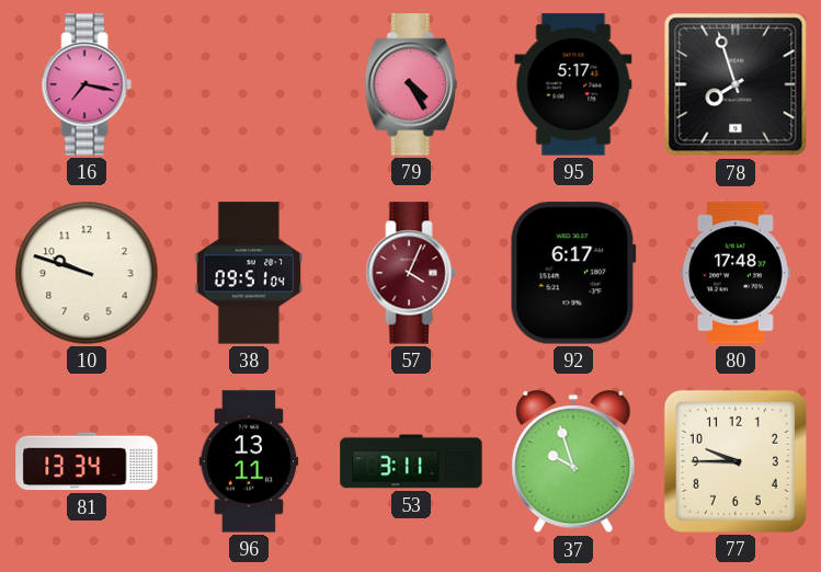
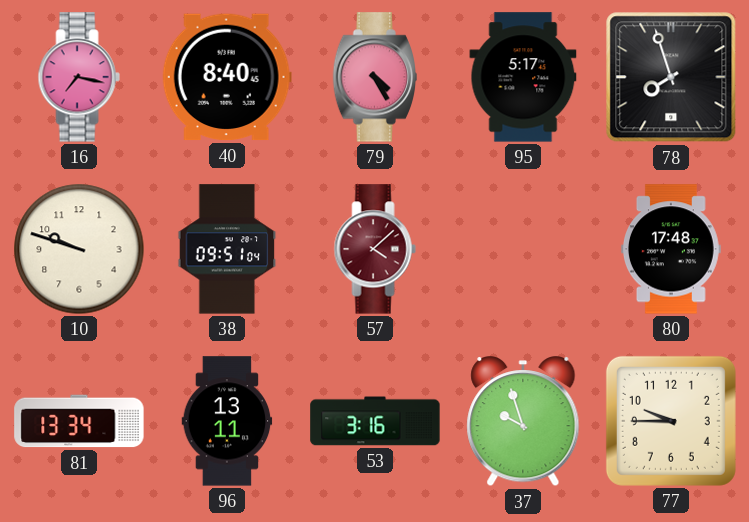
40: none -> 8:40
57: 4:04 -> 4:08
92: 6:17 -> none
53: 3:11 -> 3:16
